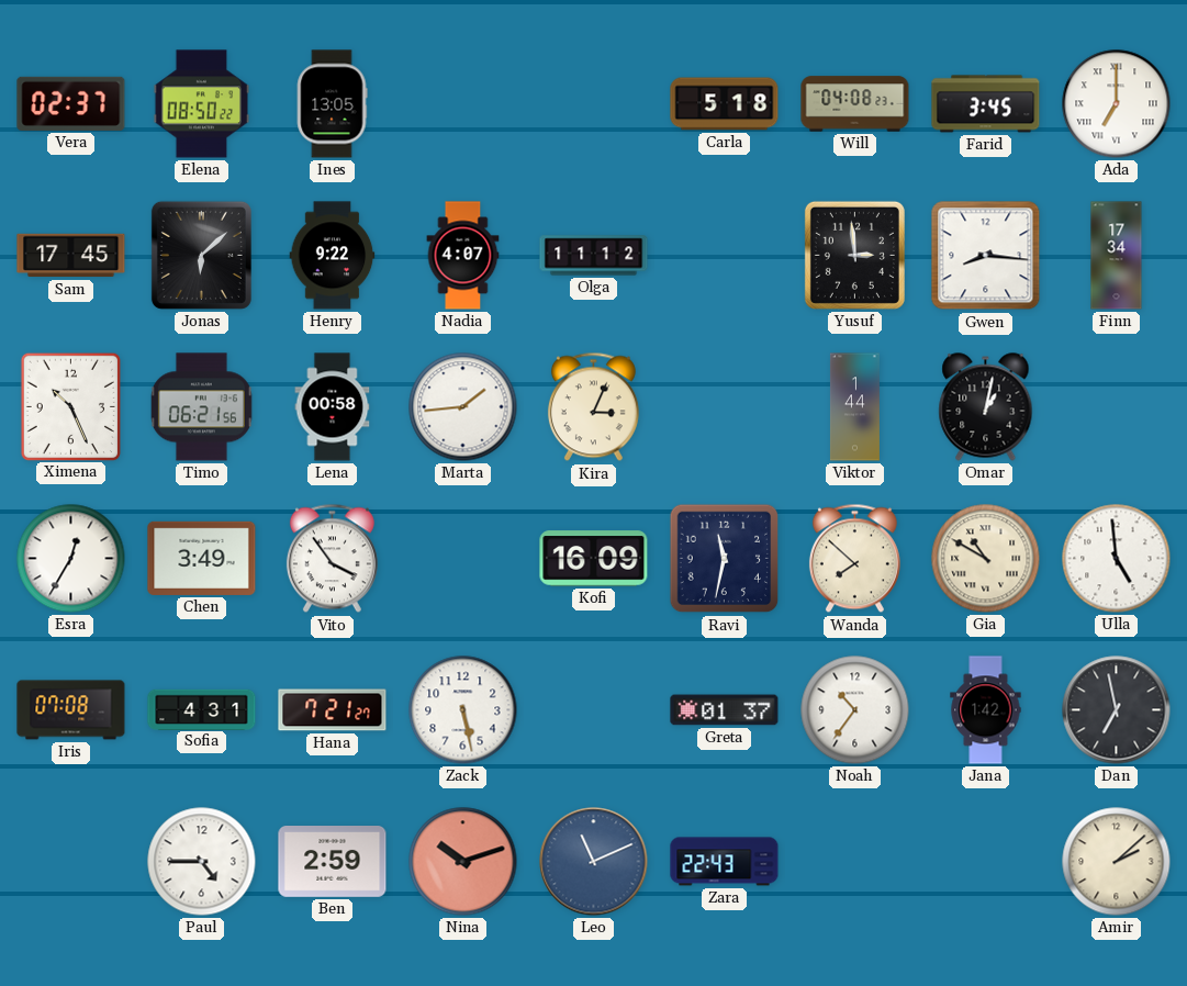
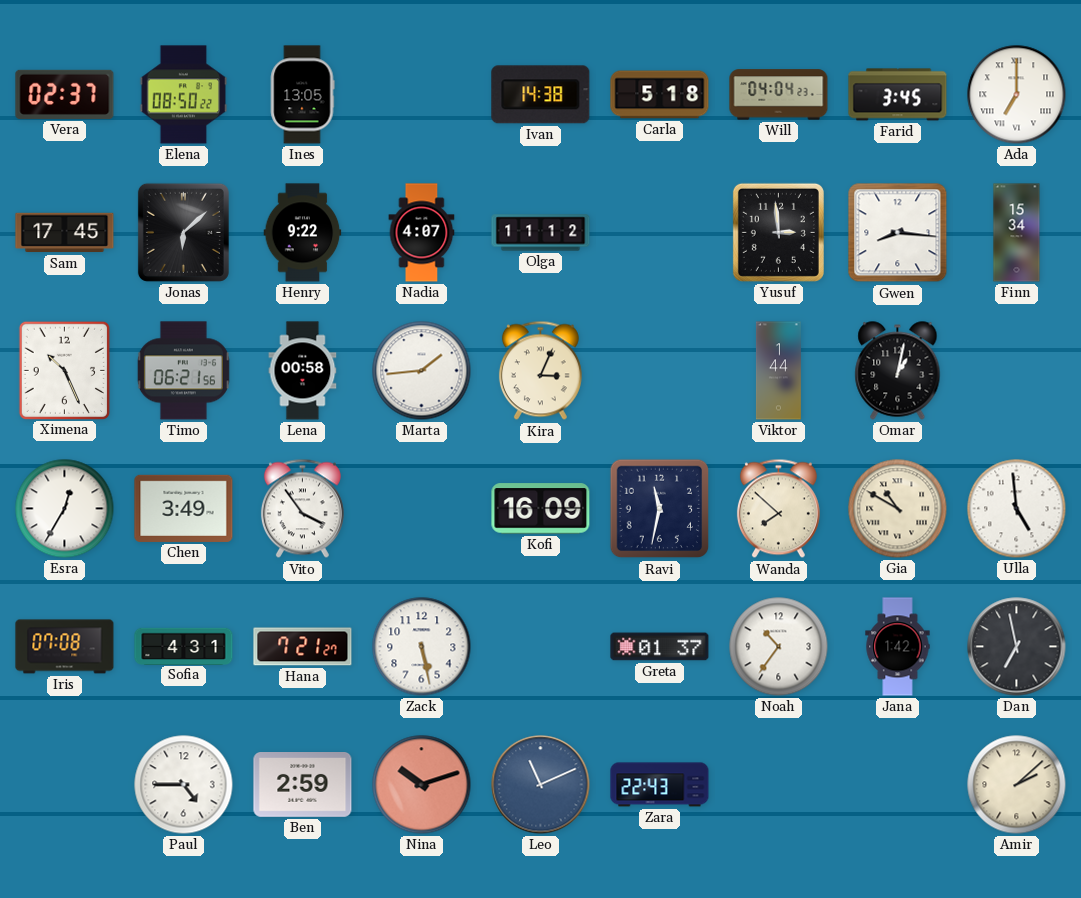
Ivan: none -> 14:38
Will: 04:08 -> 04:04
Finn: 17:34 -> 15:34
